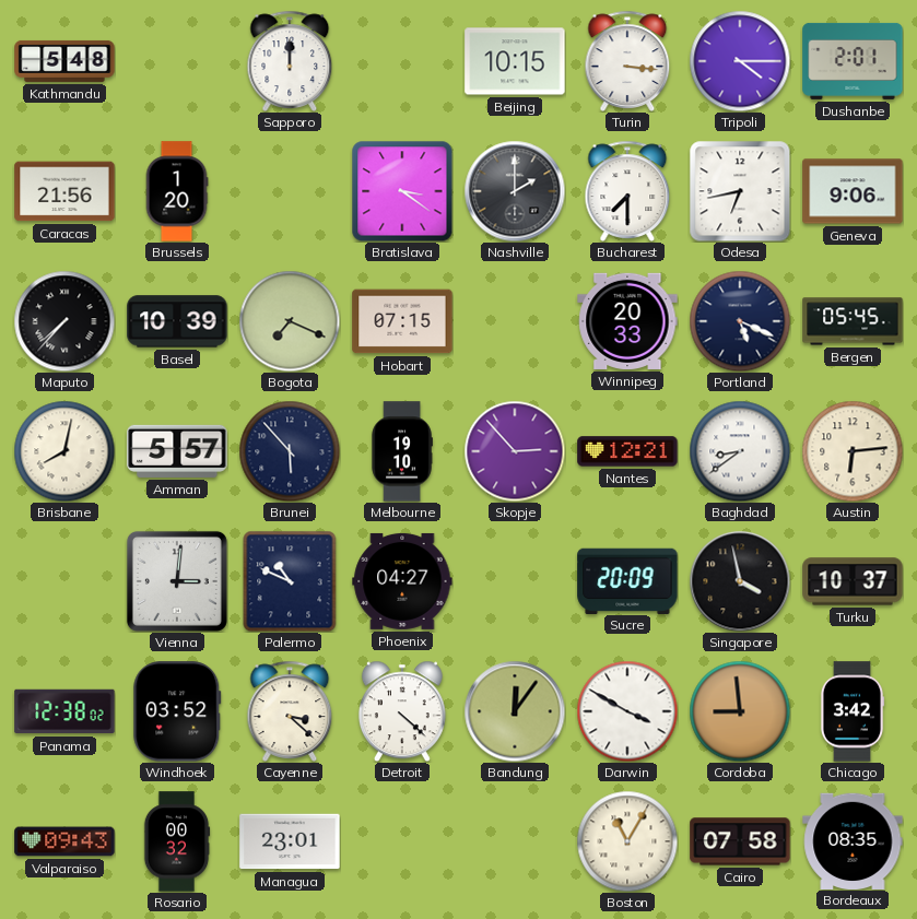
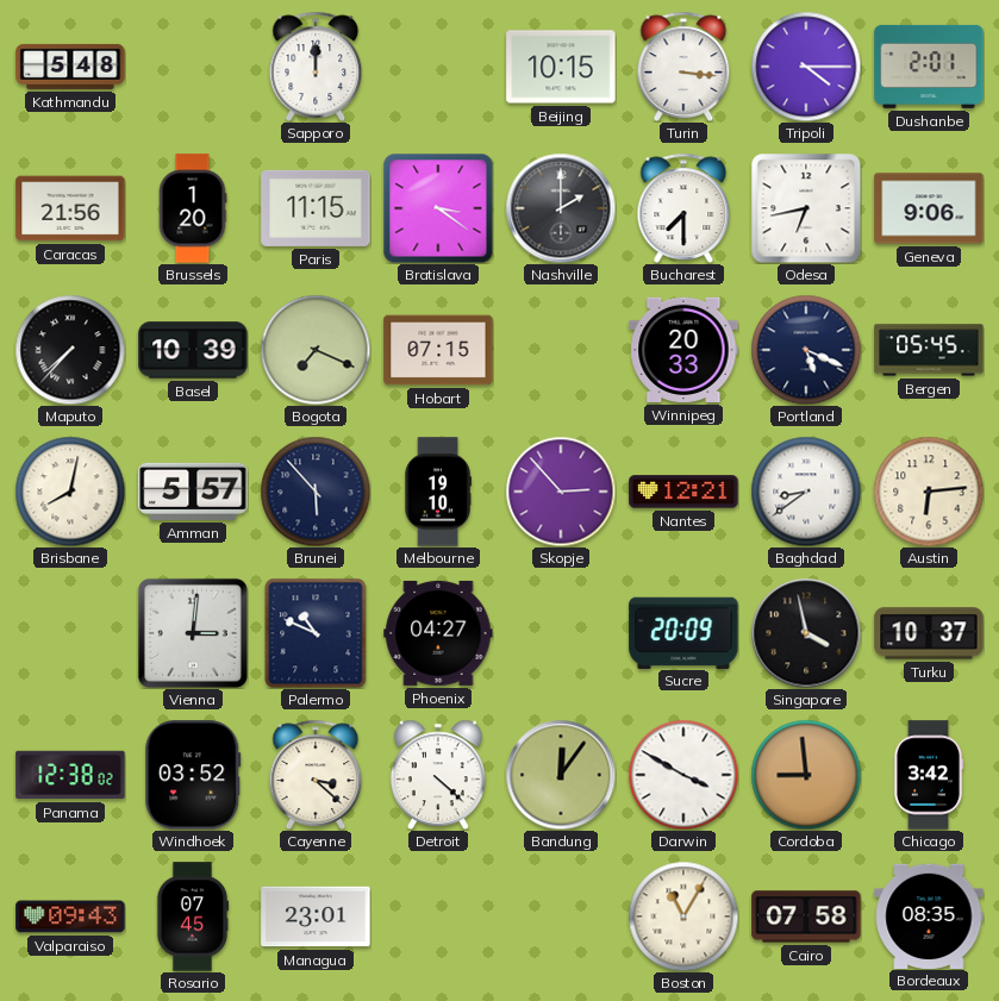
Paris: none -> 11:15
Rosario: 00:32 -> 07:45
